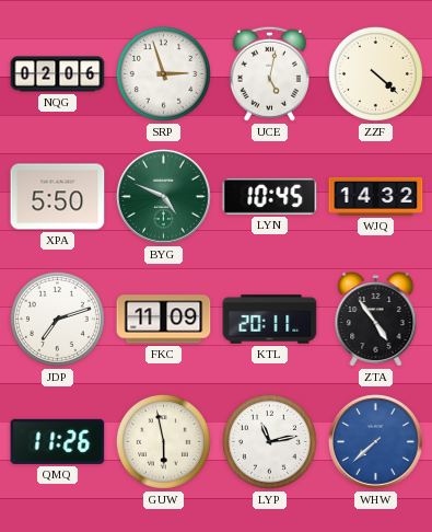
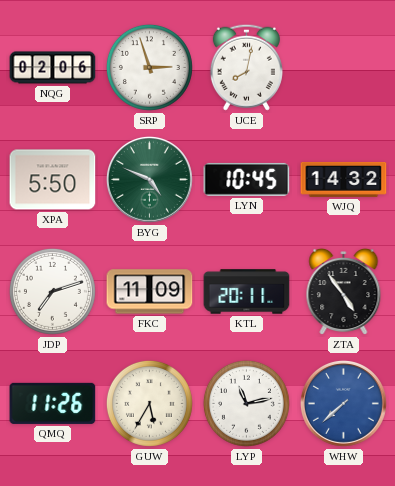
UCE: 5:02 -> 8:02
ZZF: 4:22 -> none
GUW: 5:58 -> 5:35
